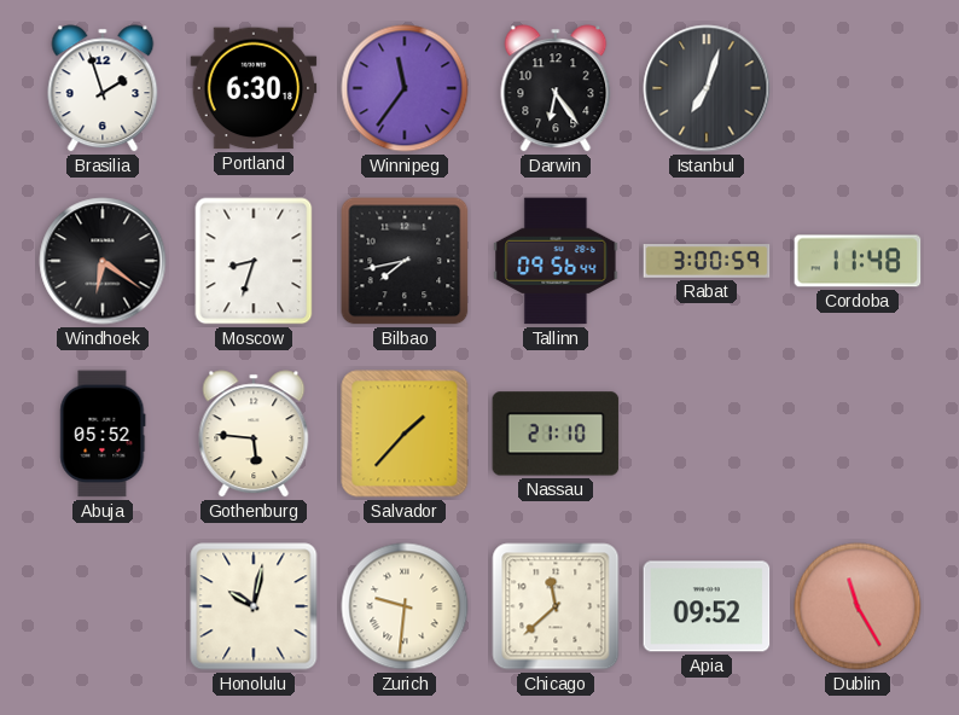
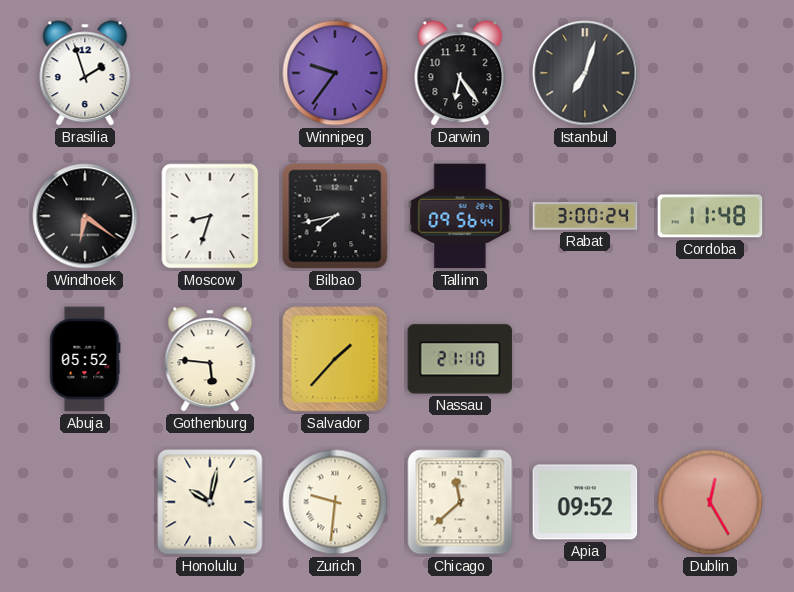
Portland: 6:30 -> none
Winnipeg: 11:36 -> 9:36
Rabat: 3:00:59 -> 3:00:24
Dublin: 11:25 -> 12:25
